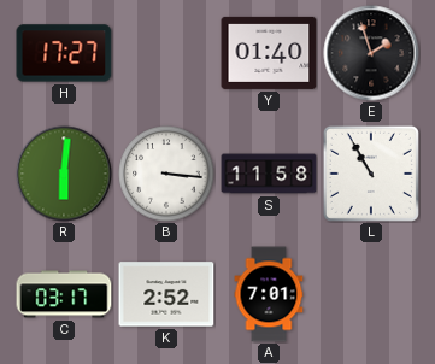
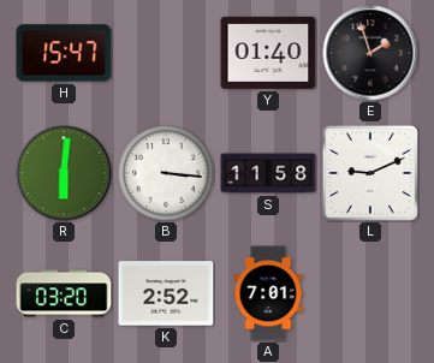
H: 17:27 -> 15:47
L: 10:55 -> 9:11
C: 03:17 -> 03:20
